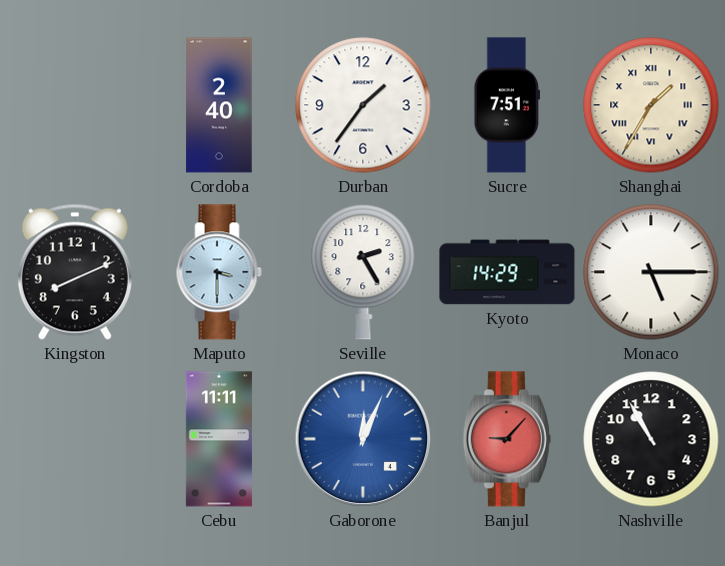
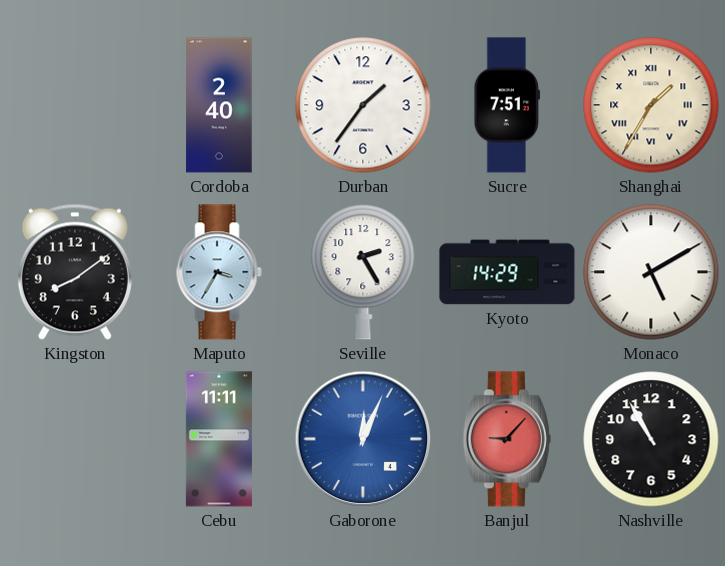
Kingston: 8:11 -> 8:09
Maputo: 3:30 -> 3:35
Monaco: 5:15 -> 5:10
